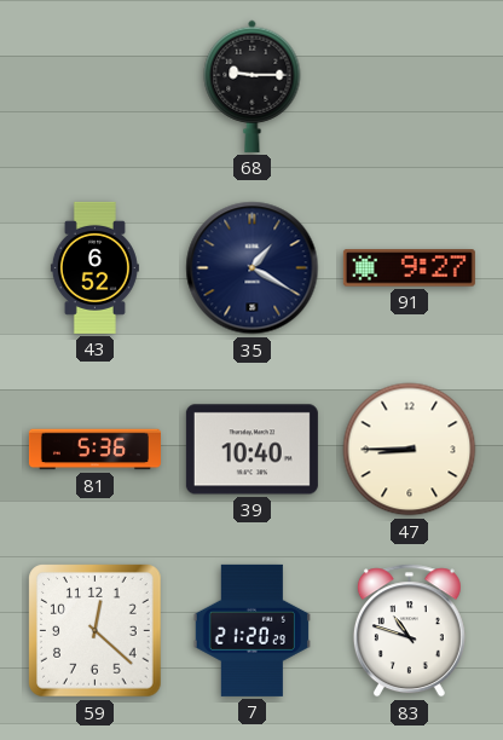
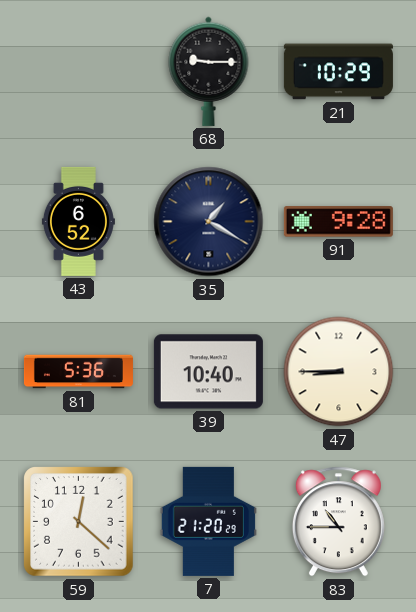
21: none -> 10:29
91: 9:27 -> 9:28
83: 10:48 -> 10:45
